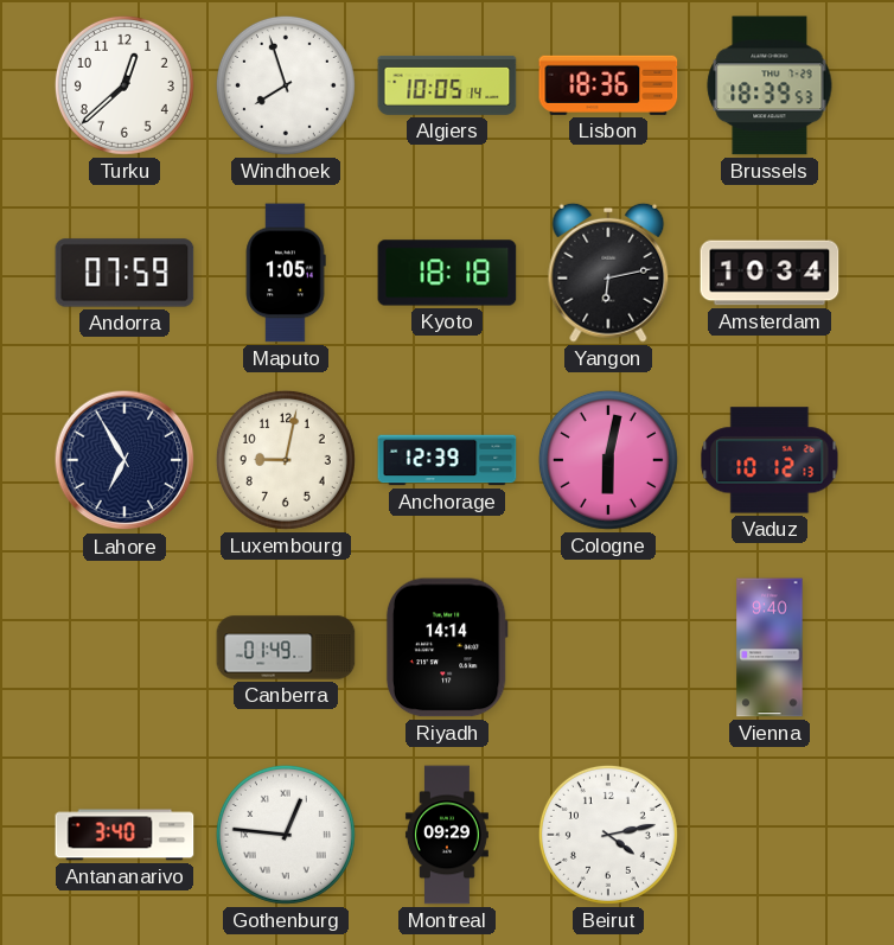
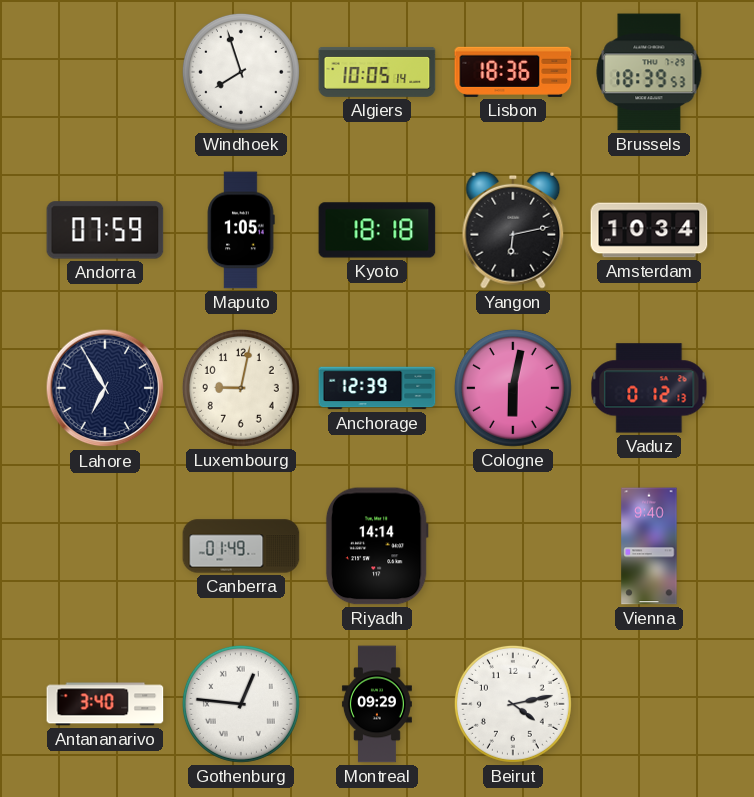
Turku: 12:38 -> none
Vaduz: 10:12 -> 0:12
